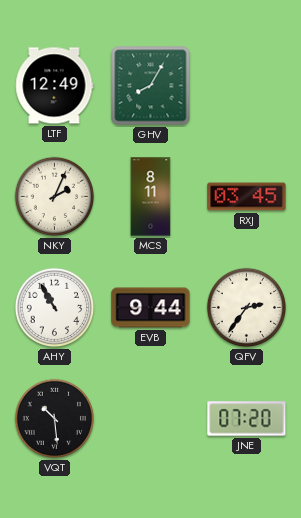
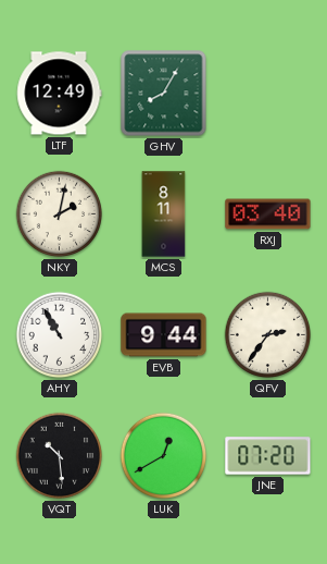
NKY: 2:04 -> 2:02
RXJ: 03:45 -> 03:40
LUK: none -> 12:40
